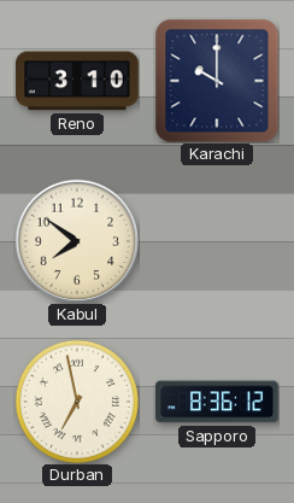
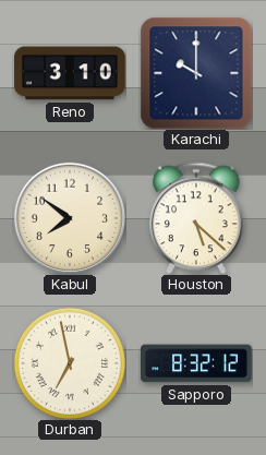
Houston: none -> 5:22
Sapporo: 8:36 -> 8:32
